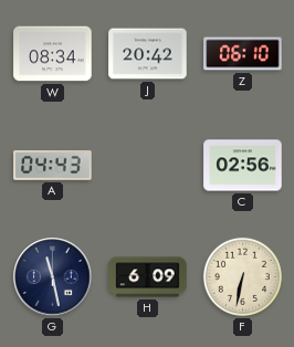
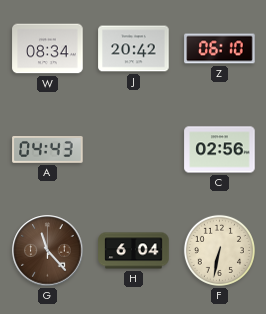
G: 11:28 -> 11:23
G dial: navy -> brown
H: 6:09 -> 6:04
